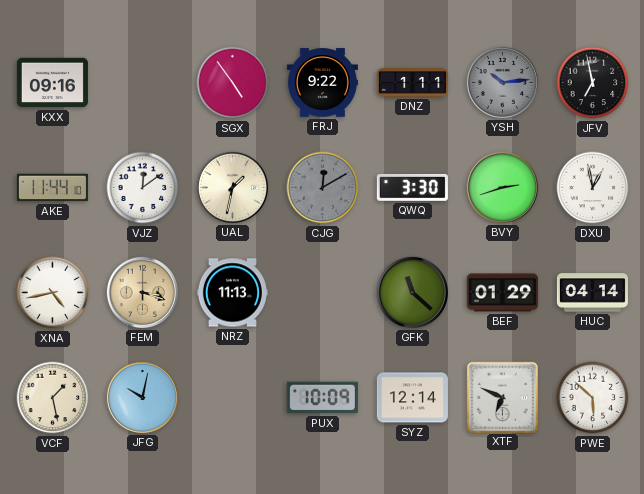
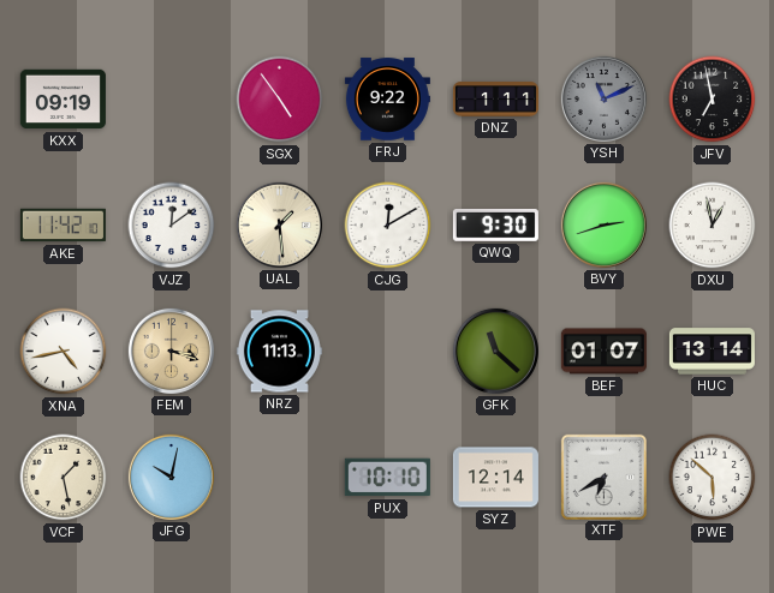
KXX: 09:16 -> 09:19
YSH: 10:14 -> 11:11
AKE: 11:44 -> 11:42
UAL: 1:32 -> 1:29
CJG dial: grey -> white
QWQ: 3:30 -> 9:30
BEF: 01:29 -> 01:07
HUC: 04:14 -> 13:14
PUX: 10:09 -> 10:10
XTF: 6:49 -> 6:40
